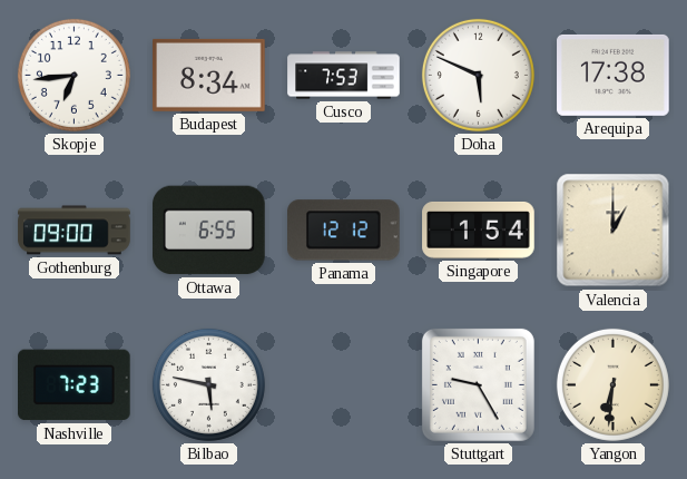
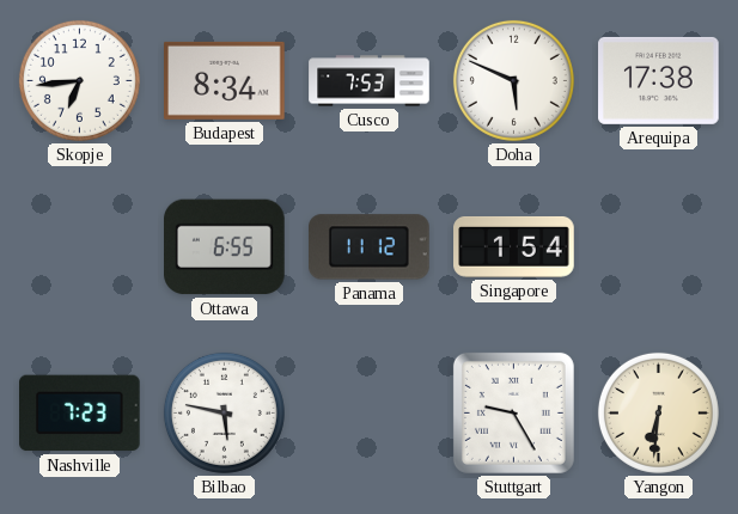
Gothenburg: 09:00 -> none
Panama: 12:12 -> 11:12
Valencia: 1:00 -> none
